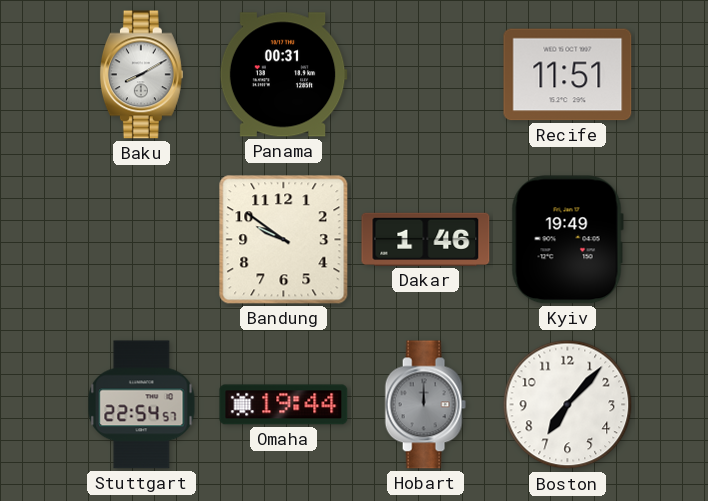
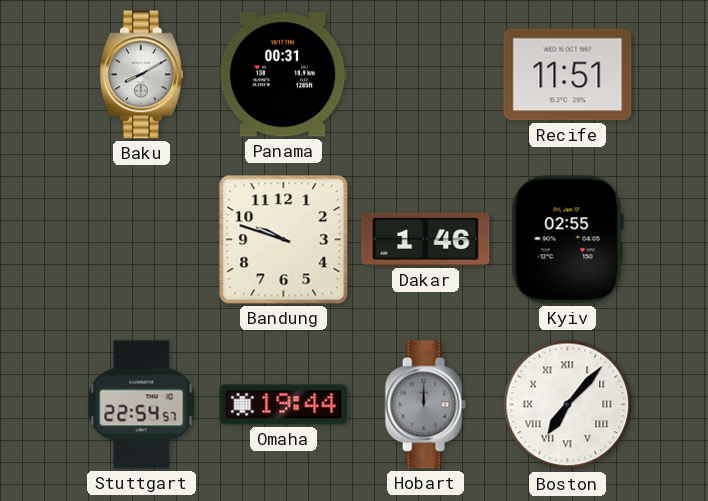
Bandung: 9:51 -> 9:48
Kyiv: 19:49 -> 02:55
Boston numerals: Arabic -> Roman
